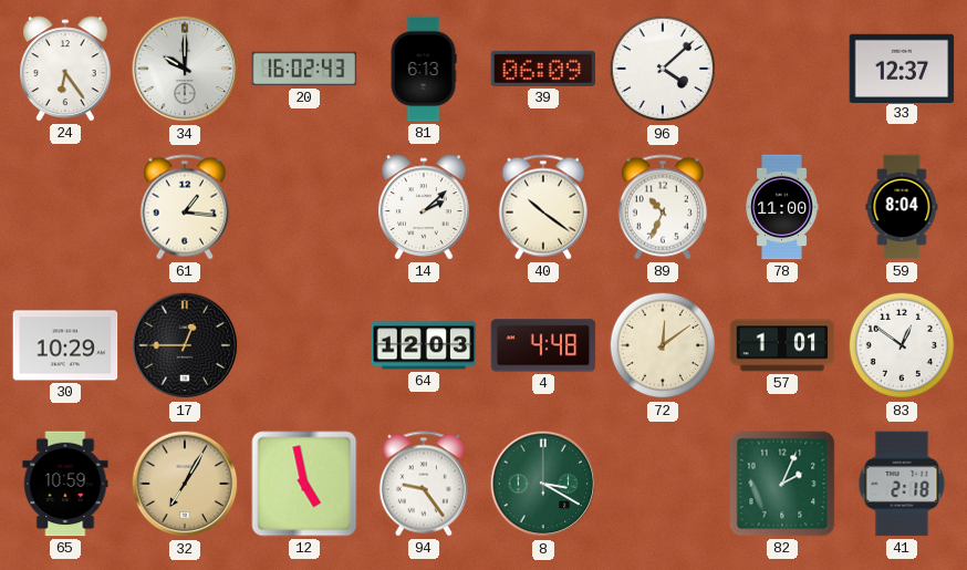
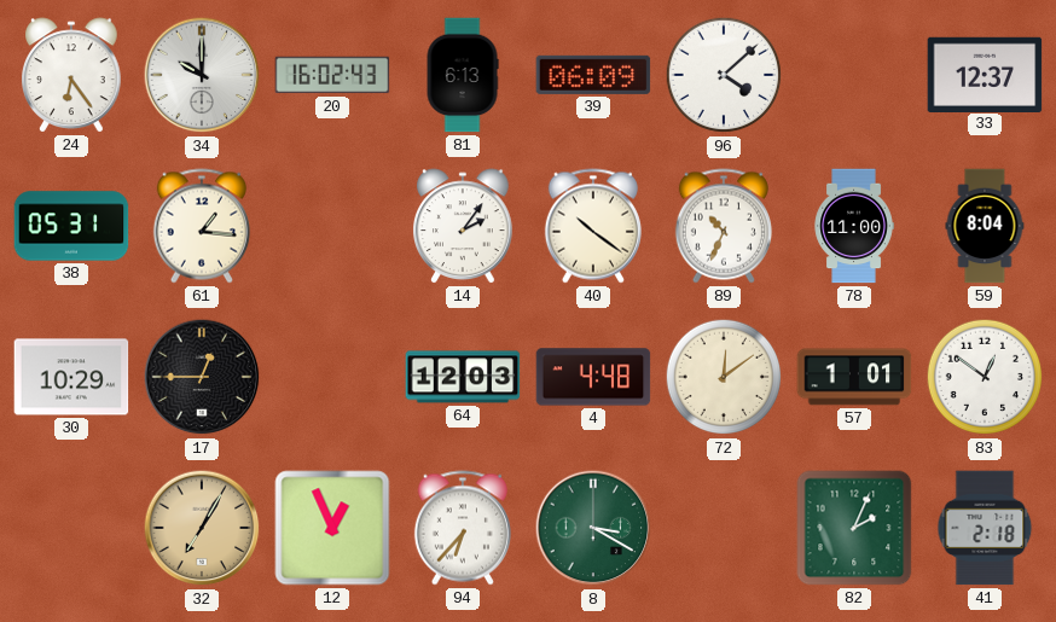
38: none -> 05:31
14: 2:08 -> 2:06
65: 10:59 -> none
12: 4:58 -> 12:56
94: 9:24 -> 6:37
